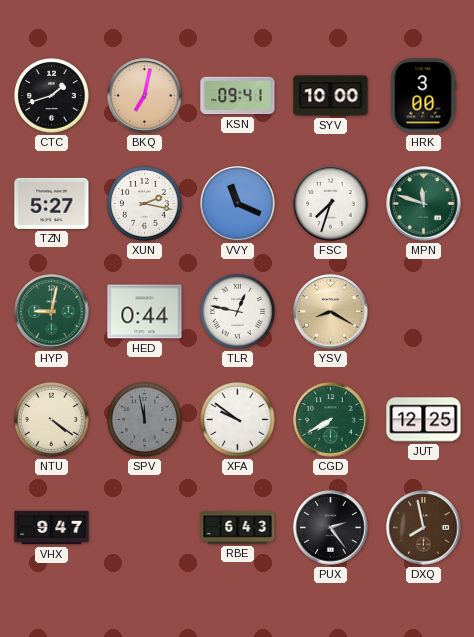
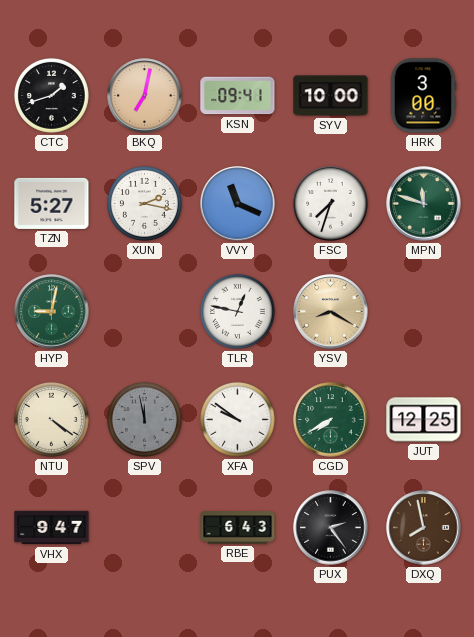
HED: 0:44 -> none
